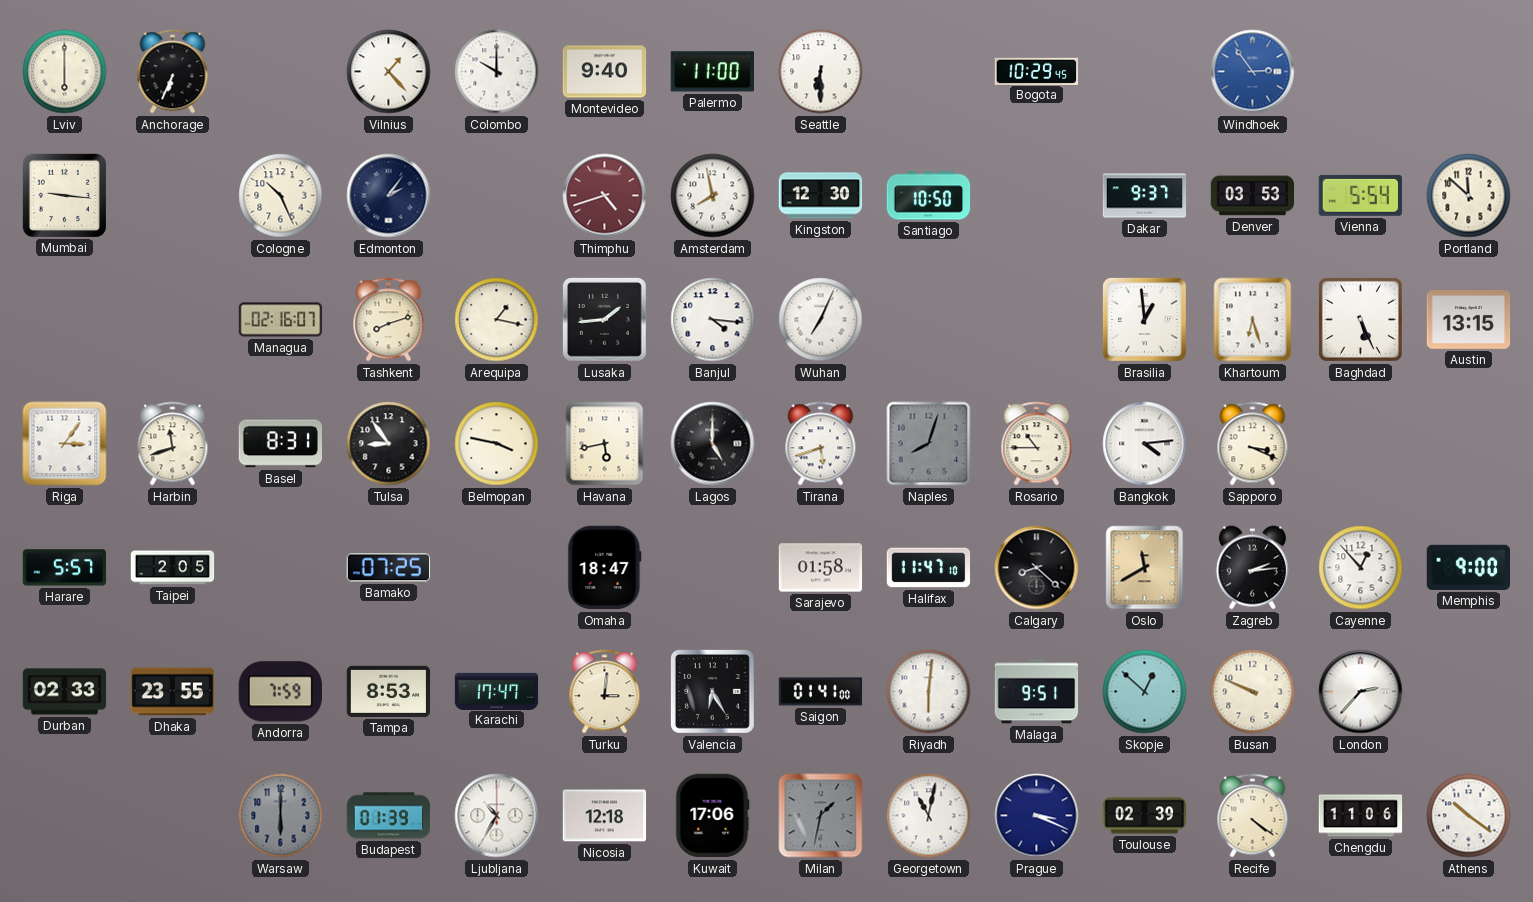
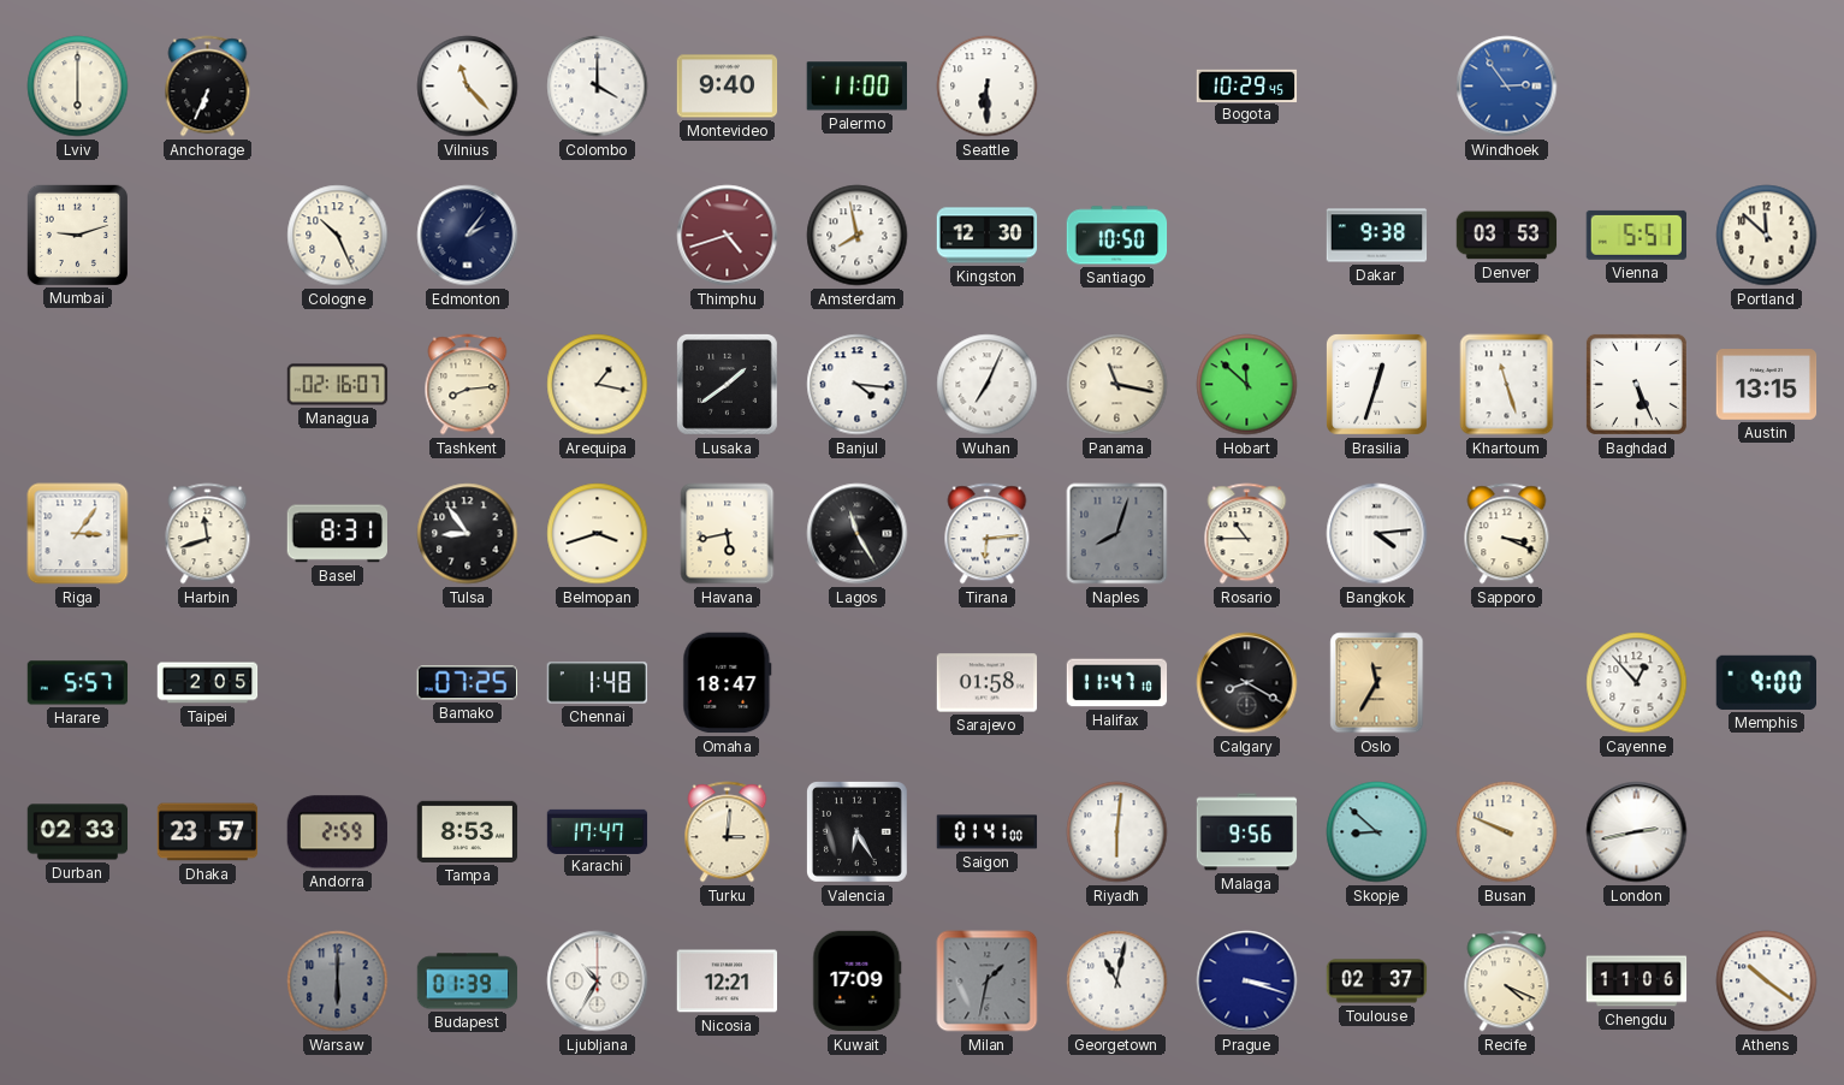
Vilnius: 1:23 -> 11:23
Colombo: 10:00 -> 4:00
Mumbai: 9:16 -> 9:12
Dakar: 9:37 -> 9:38
Vienna: 5:54 -> 5:51
Tashkent: 8:12 -> 8:14
Lusaka: 1:44 -> 1:39
Panama: none -> 11:17
Hobart: none -> 11:52
Brasilia: 12:59 -> 12:33
Khartoum: 6:27 -> 11:27
Belmopan: 3:47 -> 3:42
Lagos: 5:00 -> 11:25
Tirana: 5:42 -> 6:14
Chennai: none -> 1:48
Calgary: 8:22 -> 8:20
Oslo: 11:40 -> 11:35
Zagreb: 2:14 -> none
Dhaka: 23:55 -> 23:57
Andorra: 7:59 -> 2:59
Malaga: 9:51 -> 9:56
Skopje: 12:52 -> 8:52
London: 2:37 -> 2:43
Nicosia: 12:18 -> 12:21
Kuwait: 17:06 -> 17:09
Prague: 3:19 -> 3:18
Toulouse: 02:39 -> 02:37
Recife: 4:21 -> 4:19
